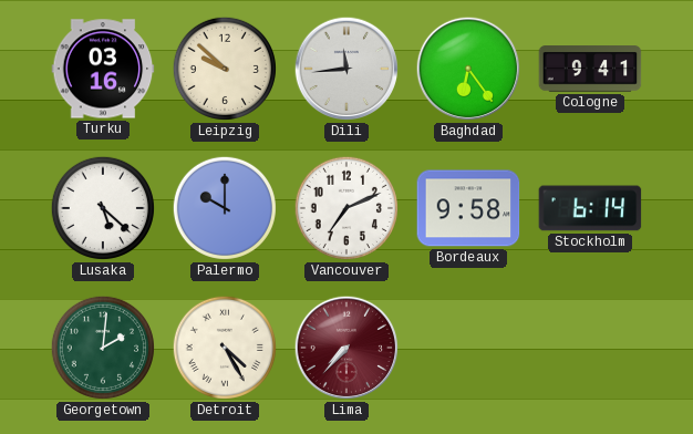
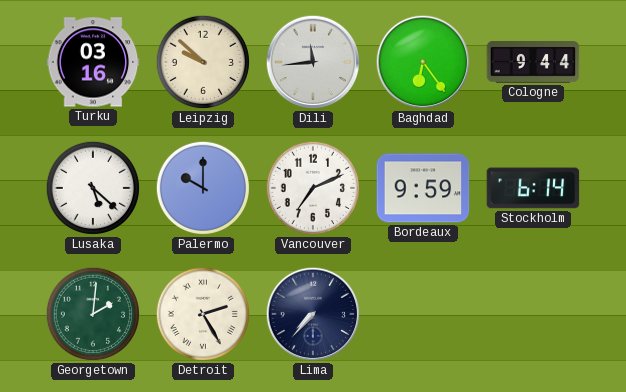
Cologne: 9:41 -> 9:44
Bordeaux: 9:58 -> 9:59
Detroit: 4:25 -> 2:25
Lima dial: burgundy -> navy
